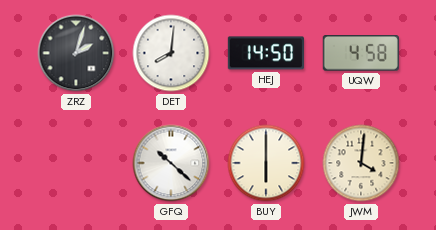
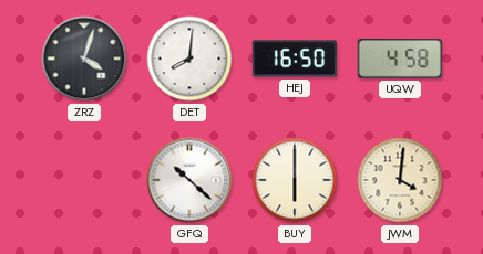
ZRZ: 2:03 -> 4:03
HEJ: 14:50 -> 16:50
